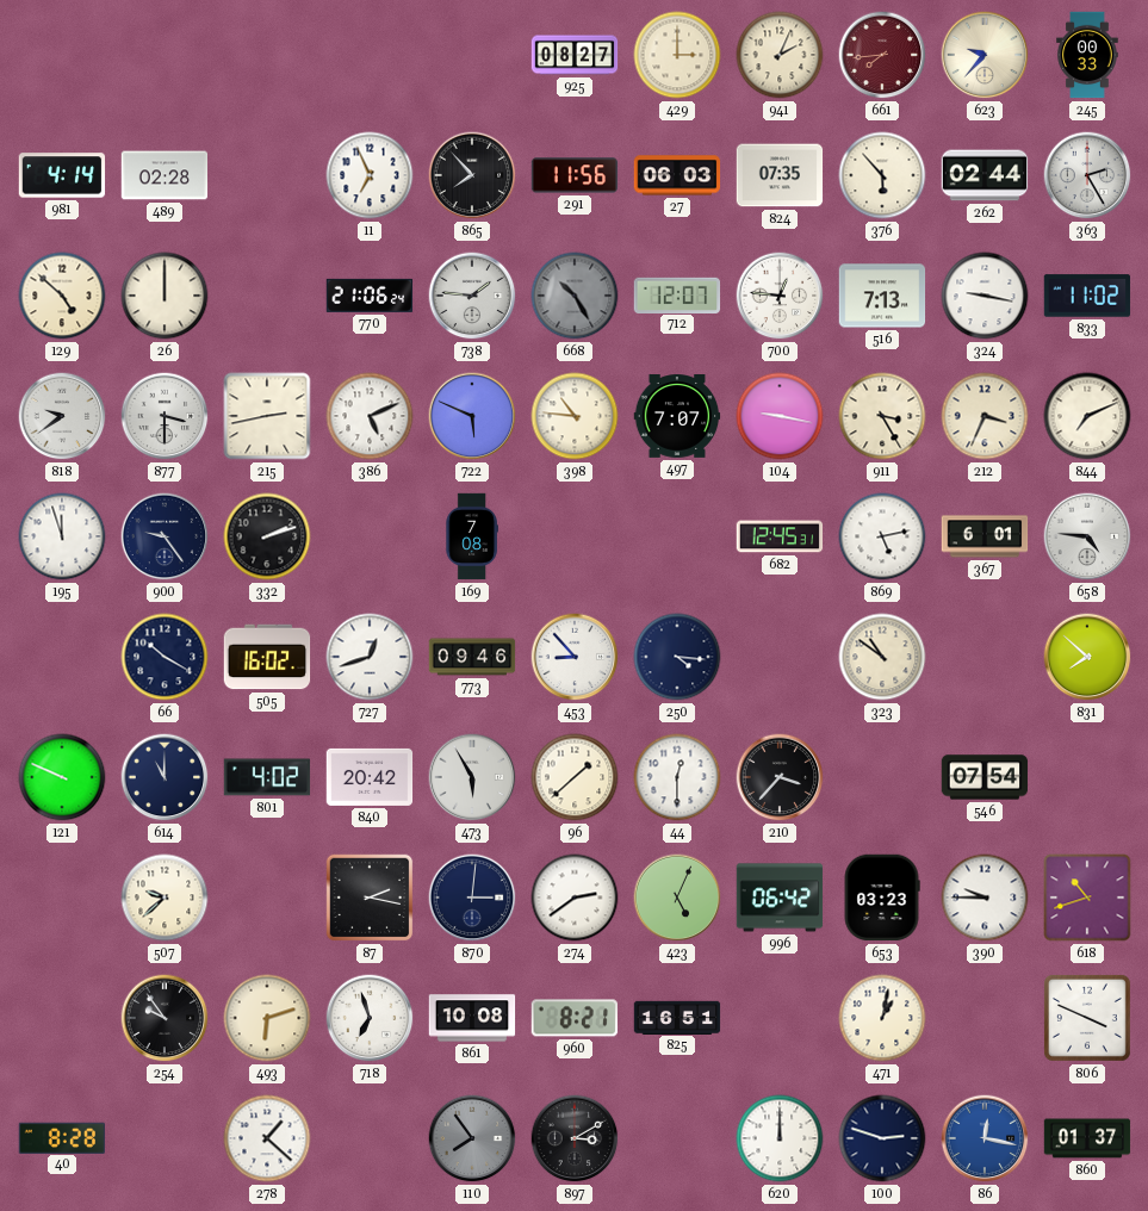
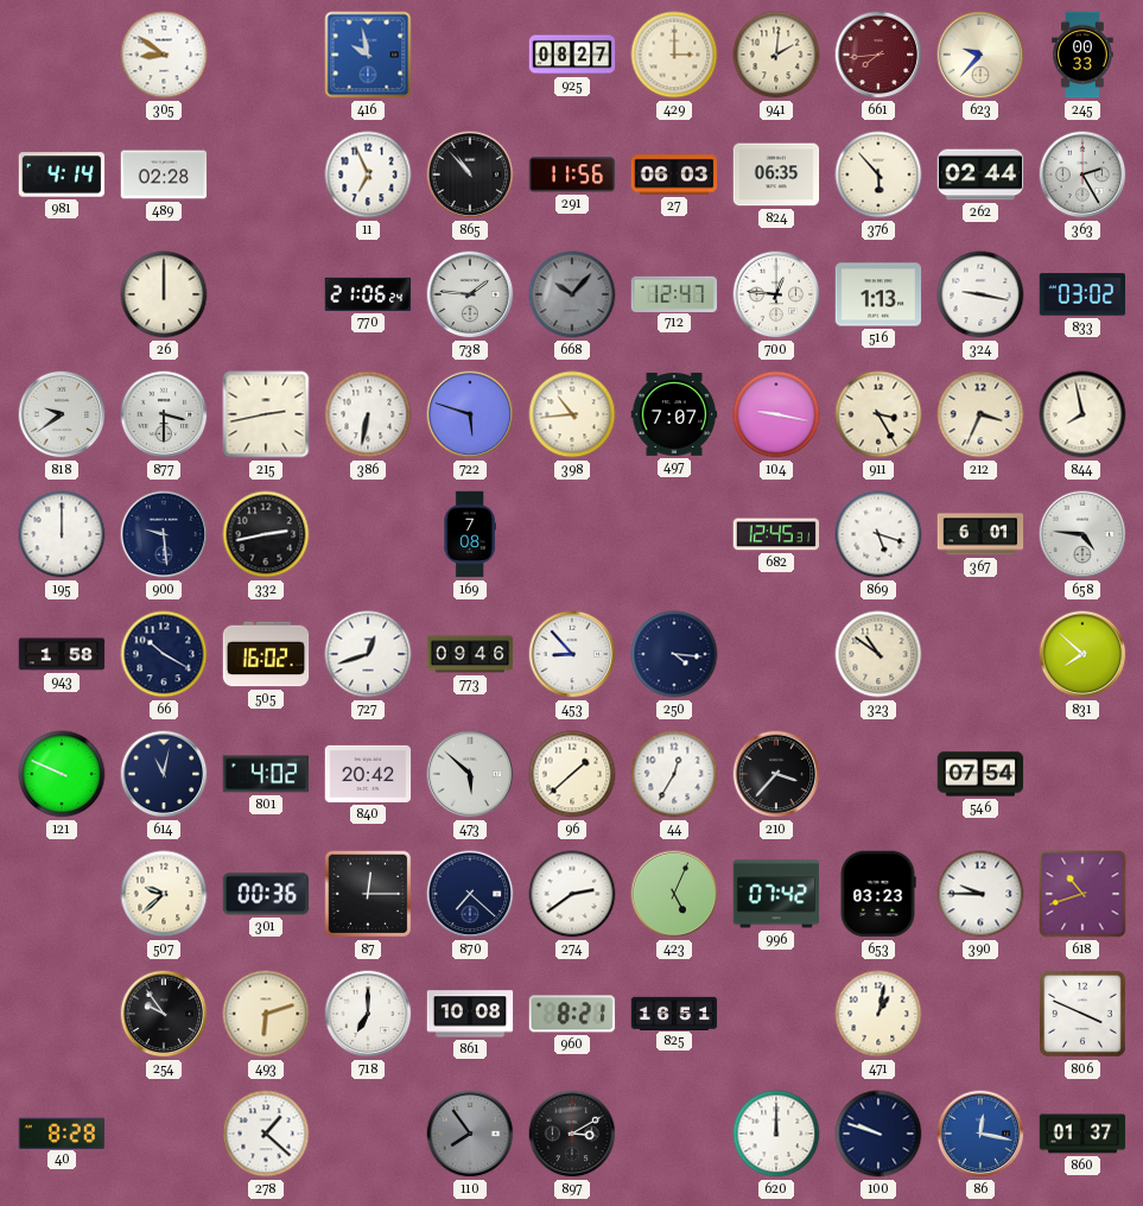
305: none -> 8:51
416: none -> 9:58
941: 2:04 -> 2:01
865: 7:53 -> 10:53
824: 07:35 -> 06:35
129: 4:52 -> none
668: 10:25 -> 10:07
712: 12:07 -> 12:47
516: 7:13 -> 1:13
833: 11:02 -> 03:02
386: 5:11 -> 6:32
722: 5:49 -> 5:48
398: 10:46 -> 10:44
844: 7:11 -> 7:58
195: 11:57 -> 12:00
900: 9:24 -> 9:29
332: 2:12 -> 2:43
869: 5:13 -> 5:18
943: none -> 1:58
614: 11:00 -> 11:02
473: 5:55 -> 5:52
44: 12:30 -> 12:35
301: none -> 00:36
87: 2:17 -> 12:15
870: 3:01 -> 7:22
996: 06:42 -> 07:42
718: 6:57 -> 7:00
100: 2:48 -> 9:48
